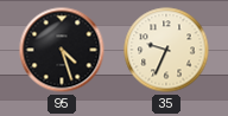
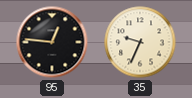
95: 4:27 -> 12:46
